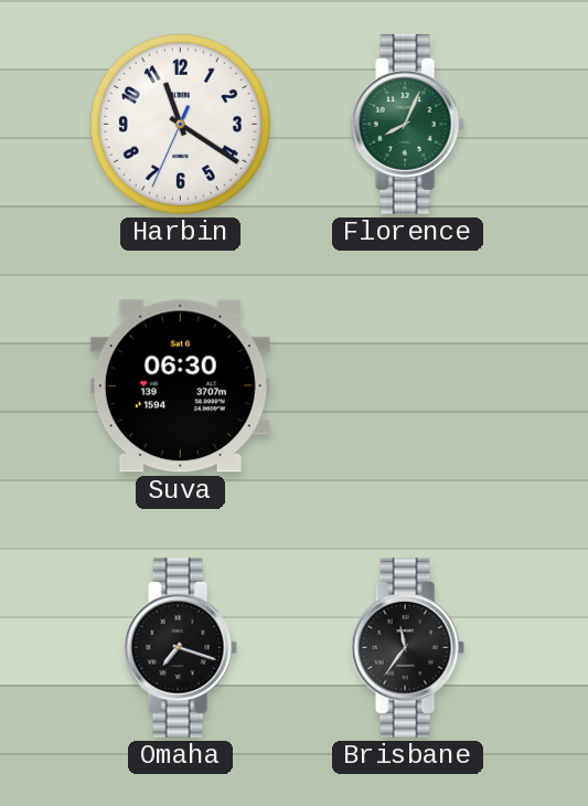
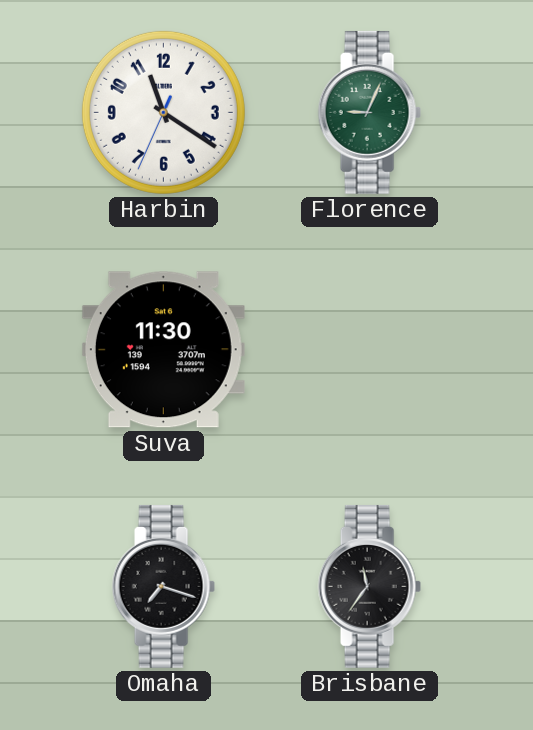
Florence: 8:04 -> 9:04
Suva: 06:30 -> 11:30
